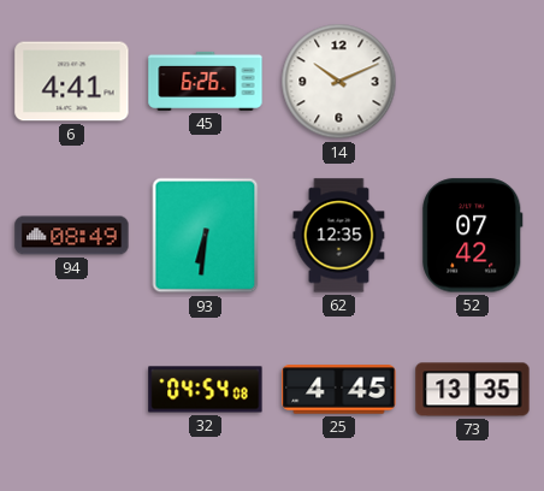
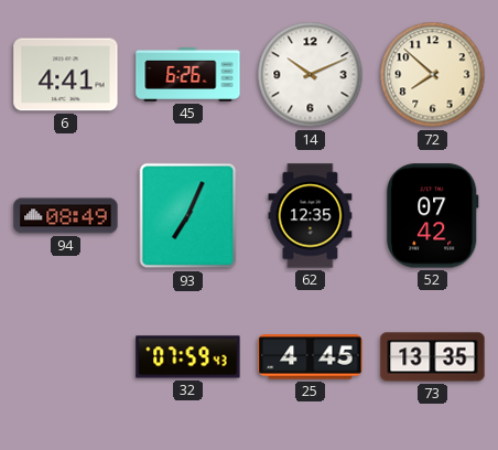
72: none -> 7:52
93: 6:31 -> 7:04
32: 04:54 -> 07:59
